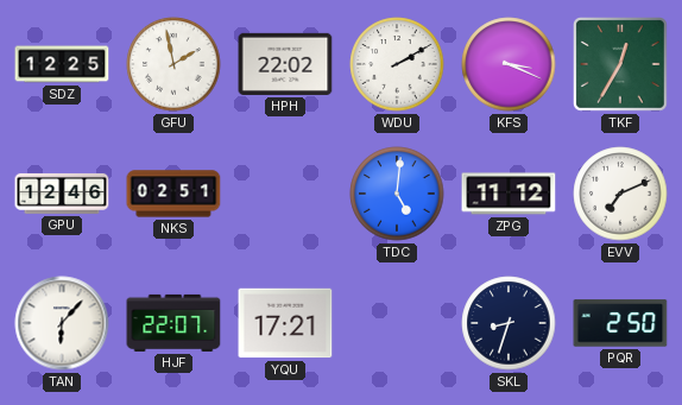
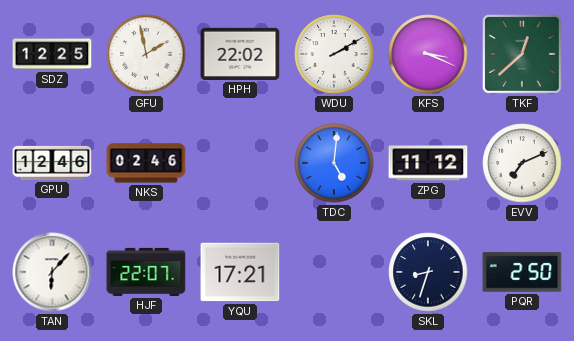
TKF: 12:35 -> 12:38
NKS: 02:51 -> 02:46
